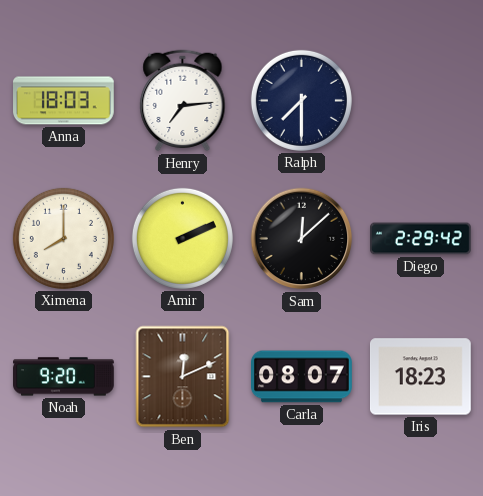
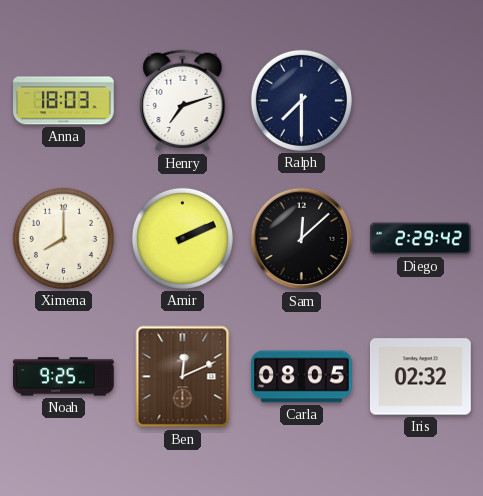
Henry: 7:14 -> 7:12
Noah: 9:20 -> 9:25
Carla: 08:07 -> 08:05
Iris: 18:23 -> 02:32
